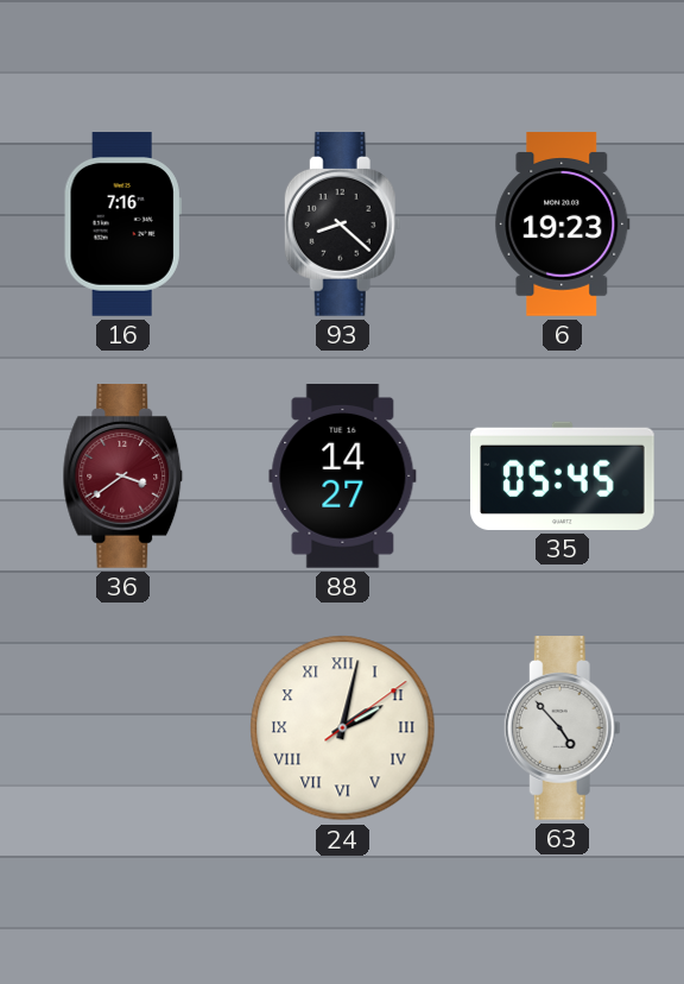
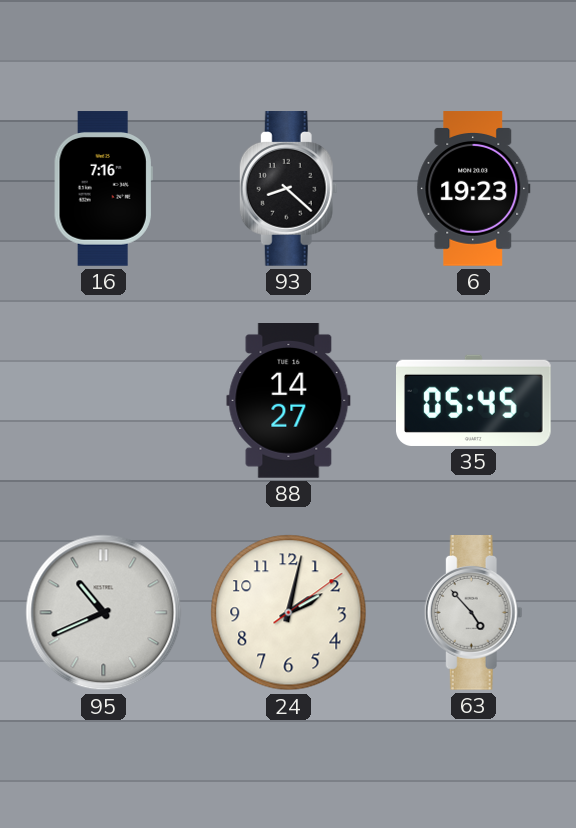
36: 3:39 -> none
95: none -> 10:41
24 numerals: Roman -> Arabic
